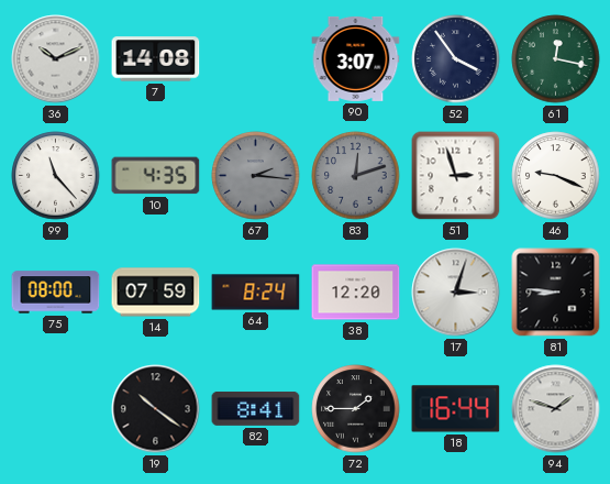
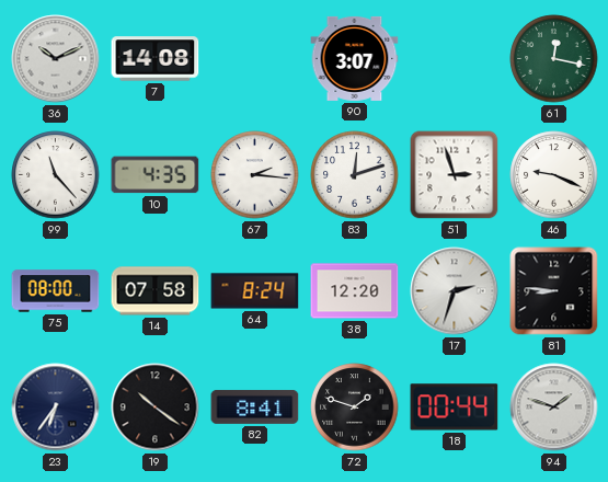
52: 3:54 -> none
67 dial: grey -> white
83 dial: grey -> white
14: 07:59 -> 07:58
17: 3:03 -> 2:33
23: none -> 6:36
72: 1:45 -> 1:48
18: 16:44 -> 00:44
